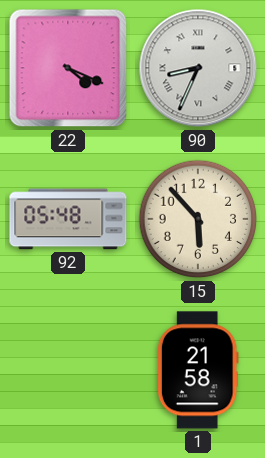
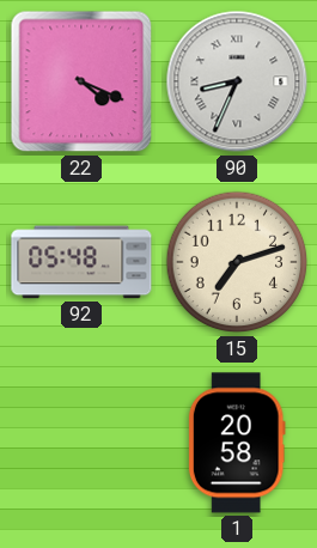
15: 5:53 -> 7:12
1: 21:58 -> 20:58
